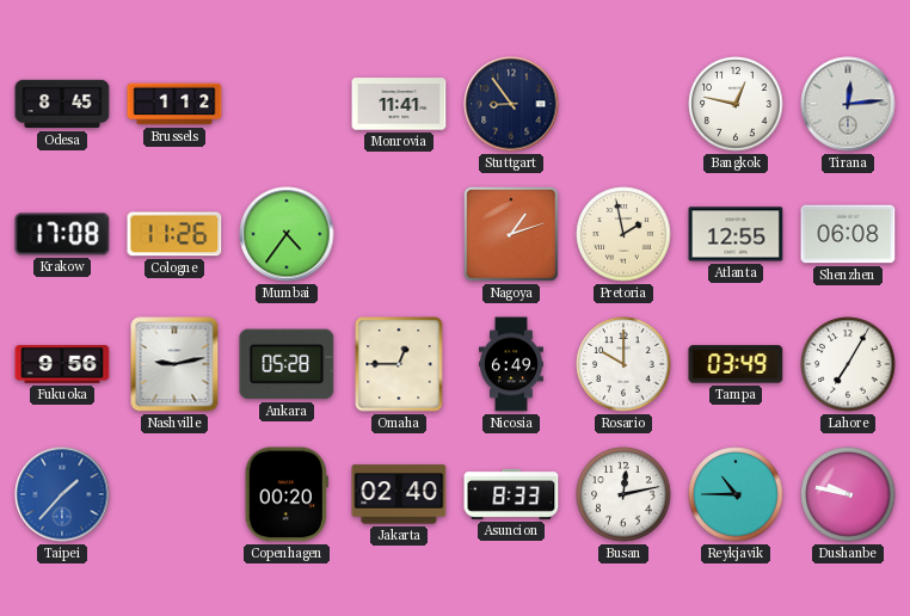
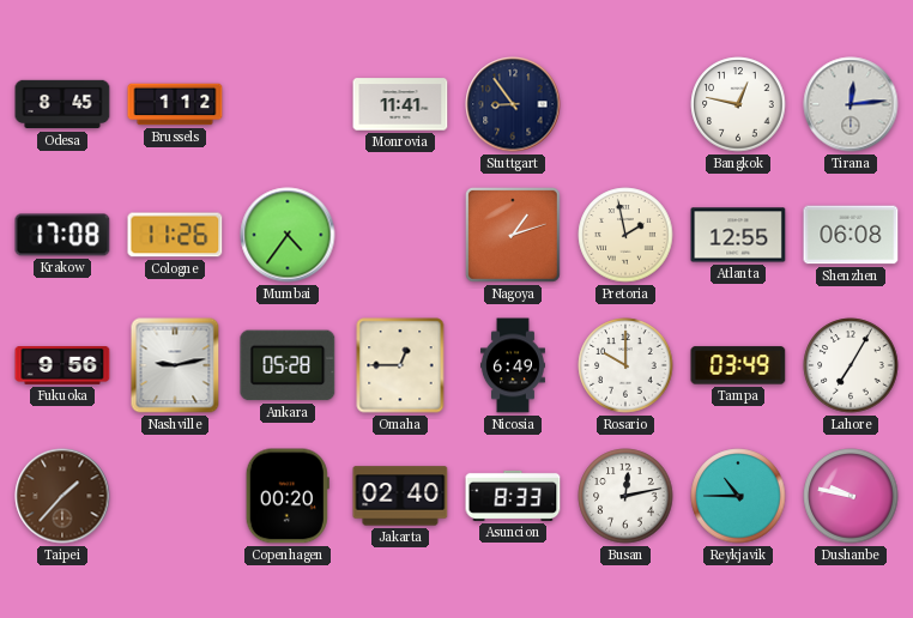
Taipei dial: blue -> brown
